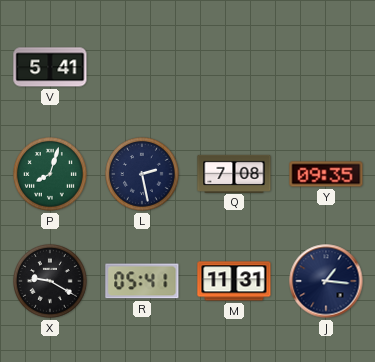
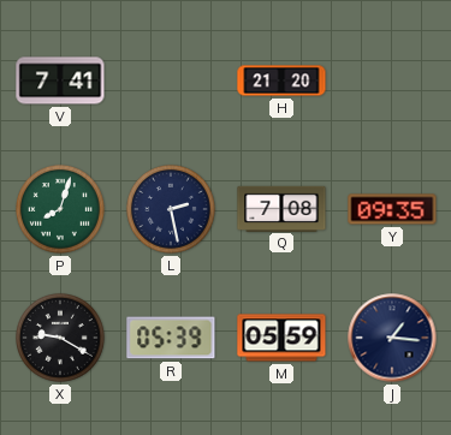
V: 5:41 -> 7:41
H: none -> 21:20
R: 05:41 -> 05:39
M: 11:31 -> 05:59
